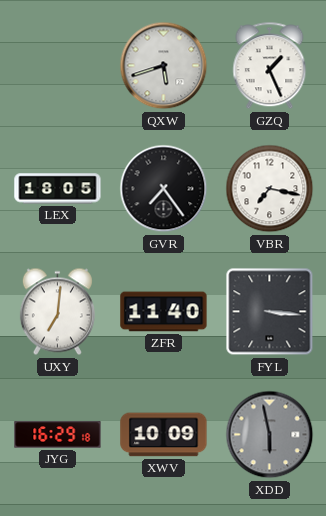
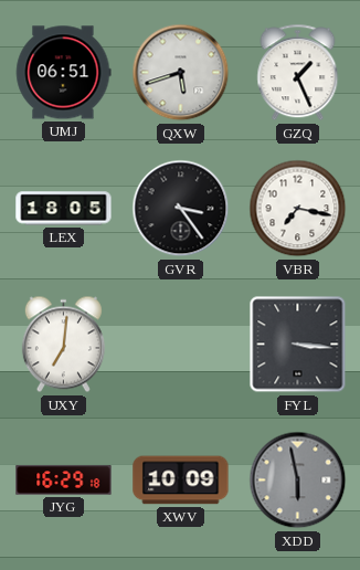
UMJ: none -> 06:51
GVR: 7:24 -> 3:24
ZFR: 11:40 -> none
